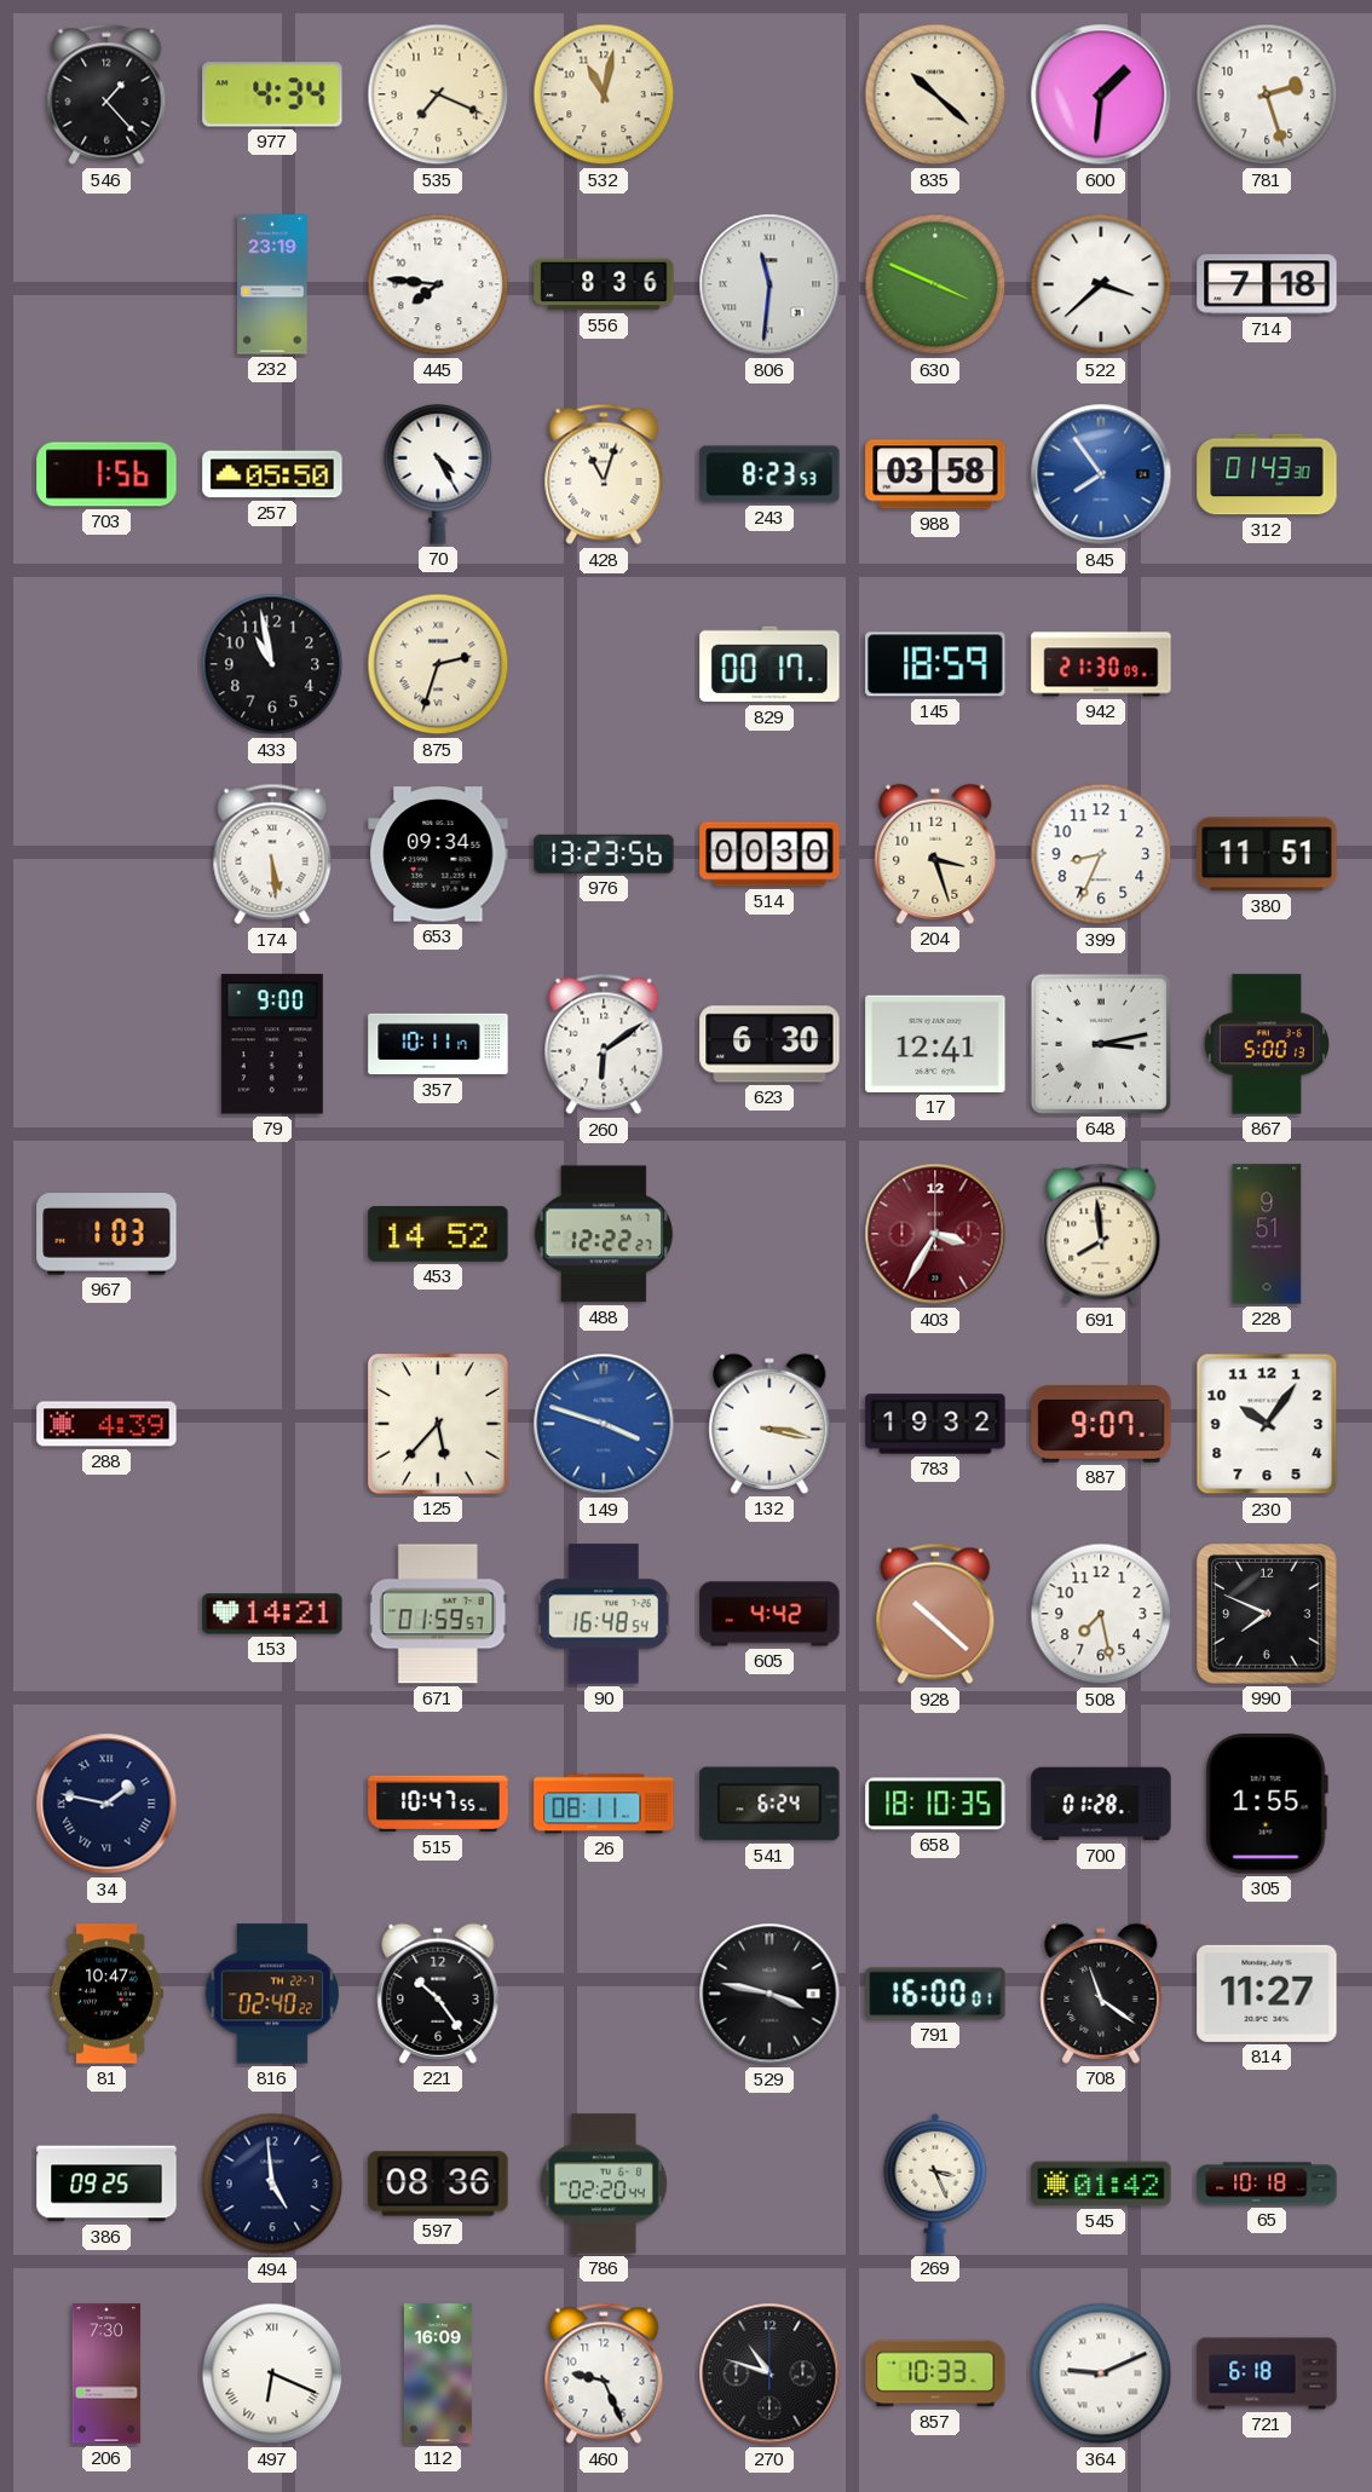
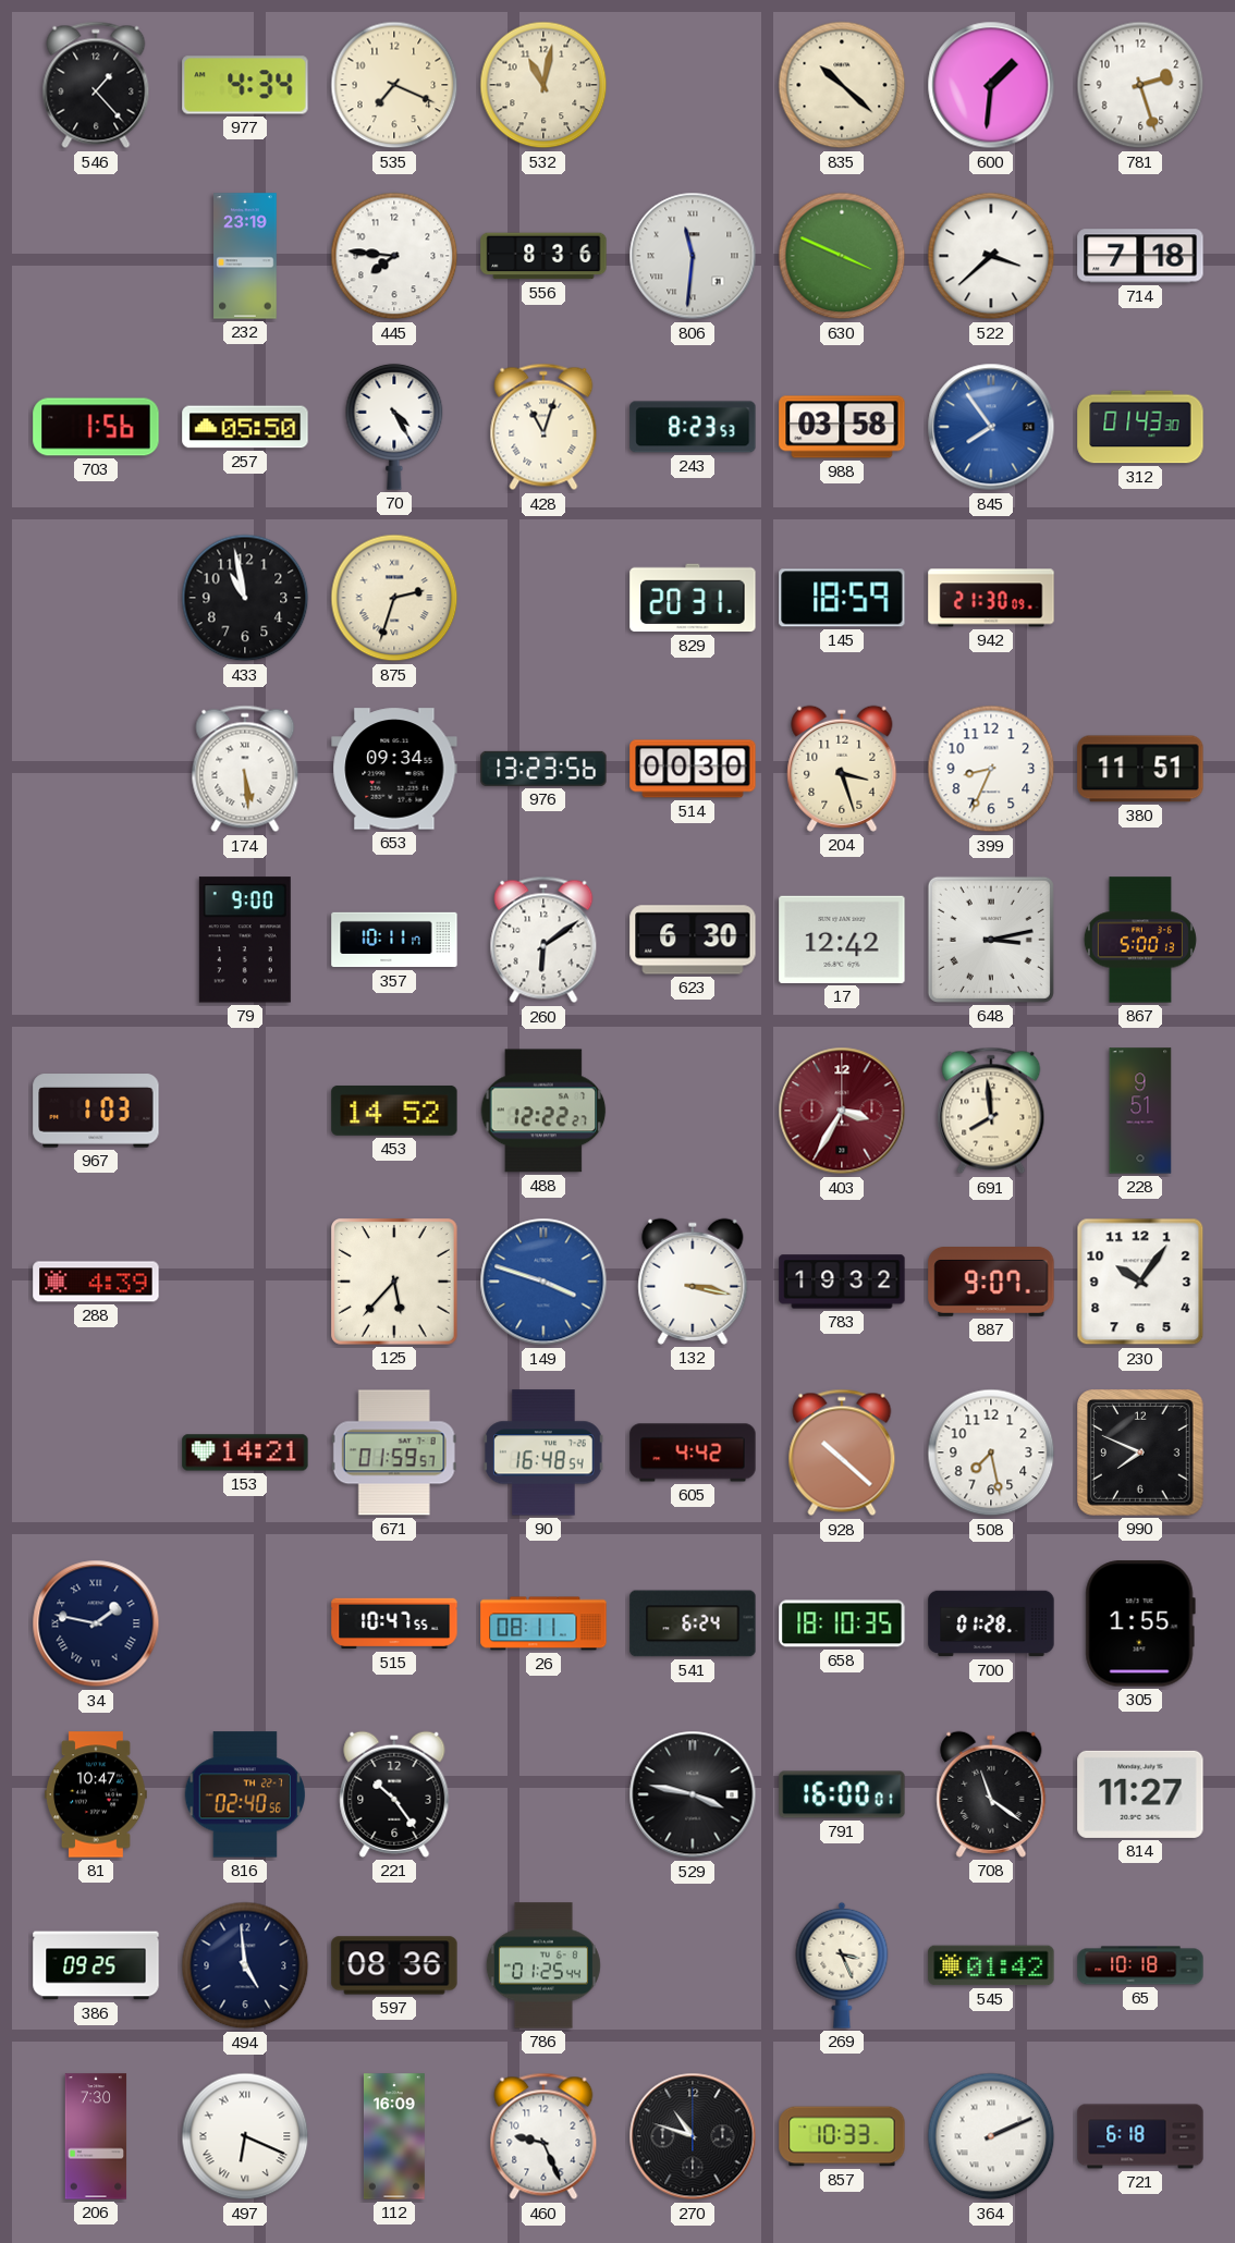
829: 00:17 -> 20:31
17: 12:41 -> 12:42
816: 02:40:22 -> 02:40:56
786: 02:20 -> 01:25
364: 9:11 -> 2:11
